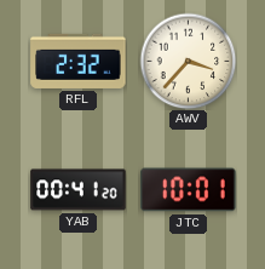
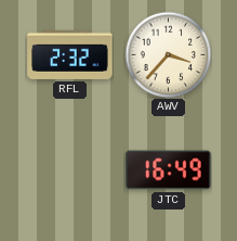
YAB: 00:41 -> none
JTC: 10:01 -> 16:49
